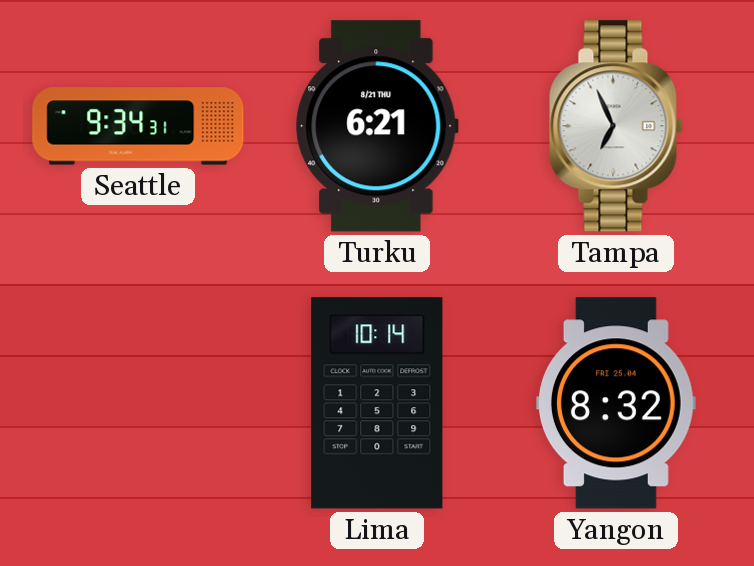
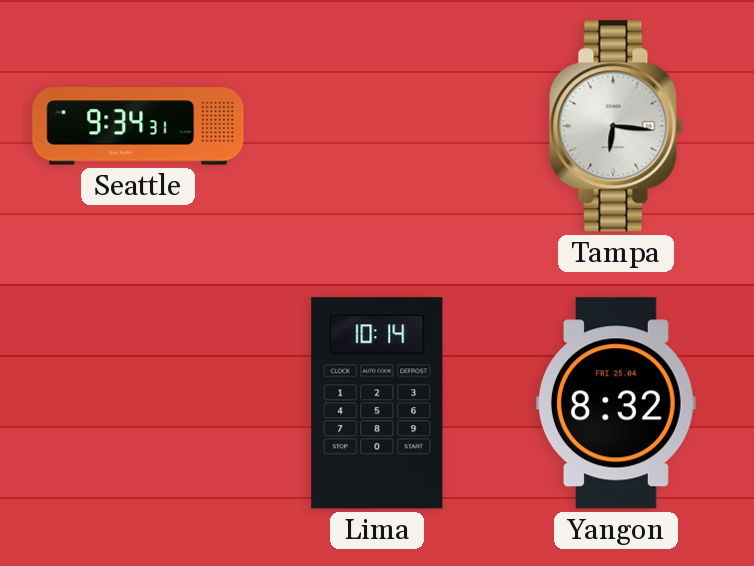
Turku: 6:21 -> none
Tampa: 6:56 -> 6:16
